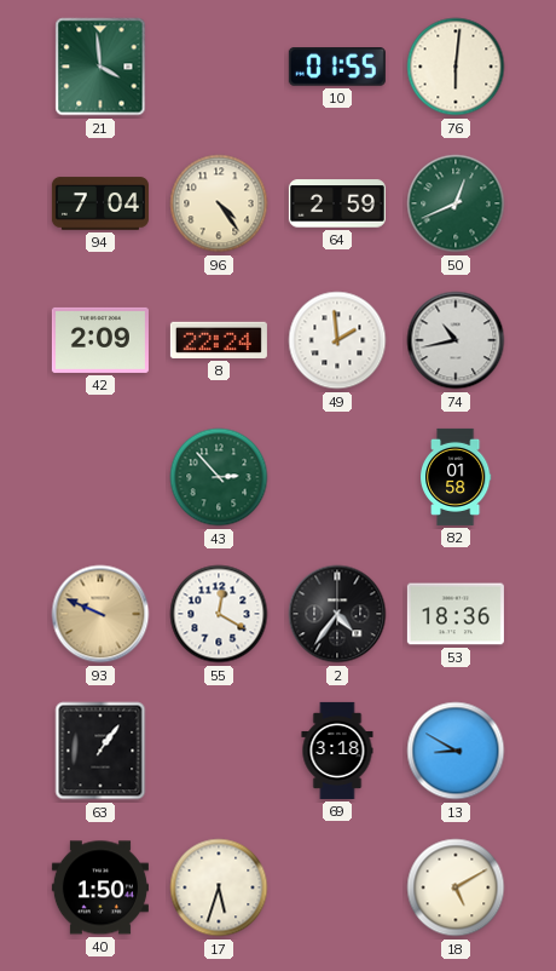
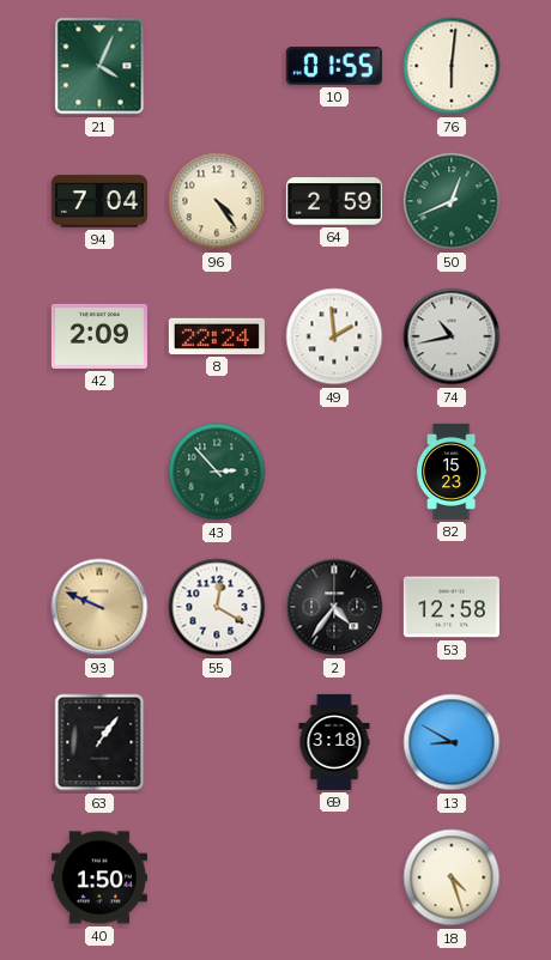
21: 3:59 -> 4:04
82: 01:58 -> 15:23
53: 18:36 -> 12:58
17: 5:33 -> none
18: 5:10 -> 4:27
